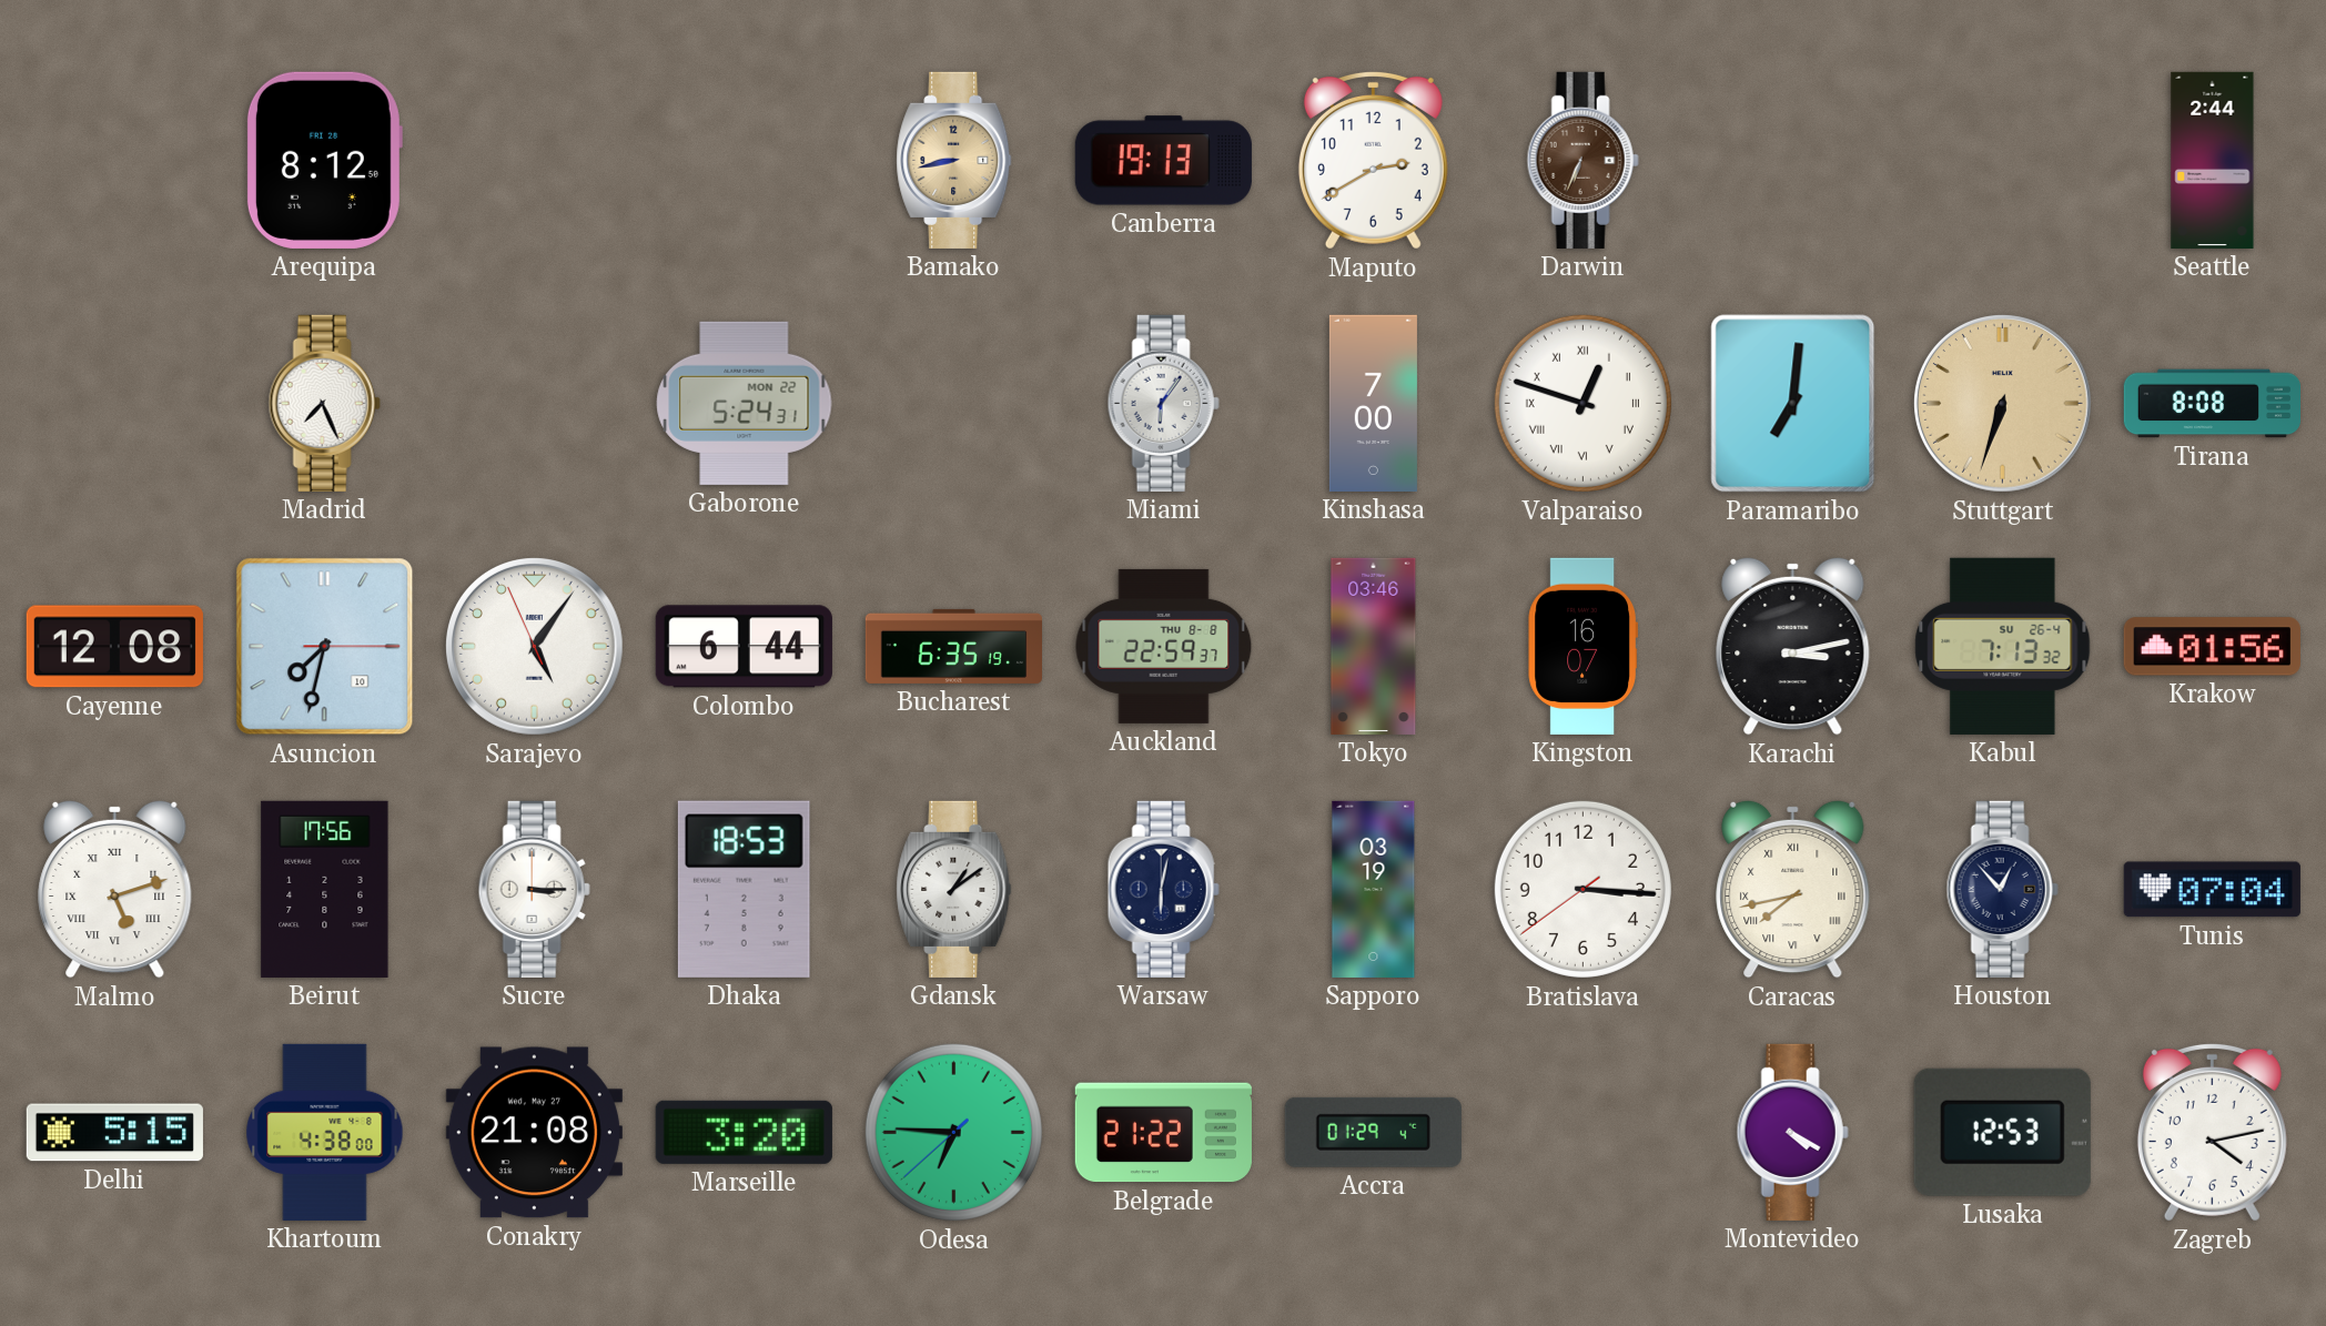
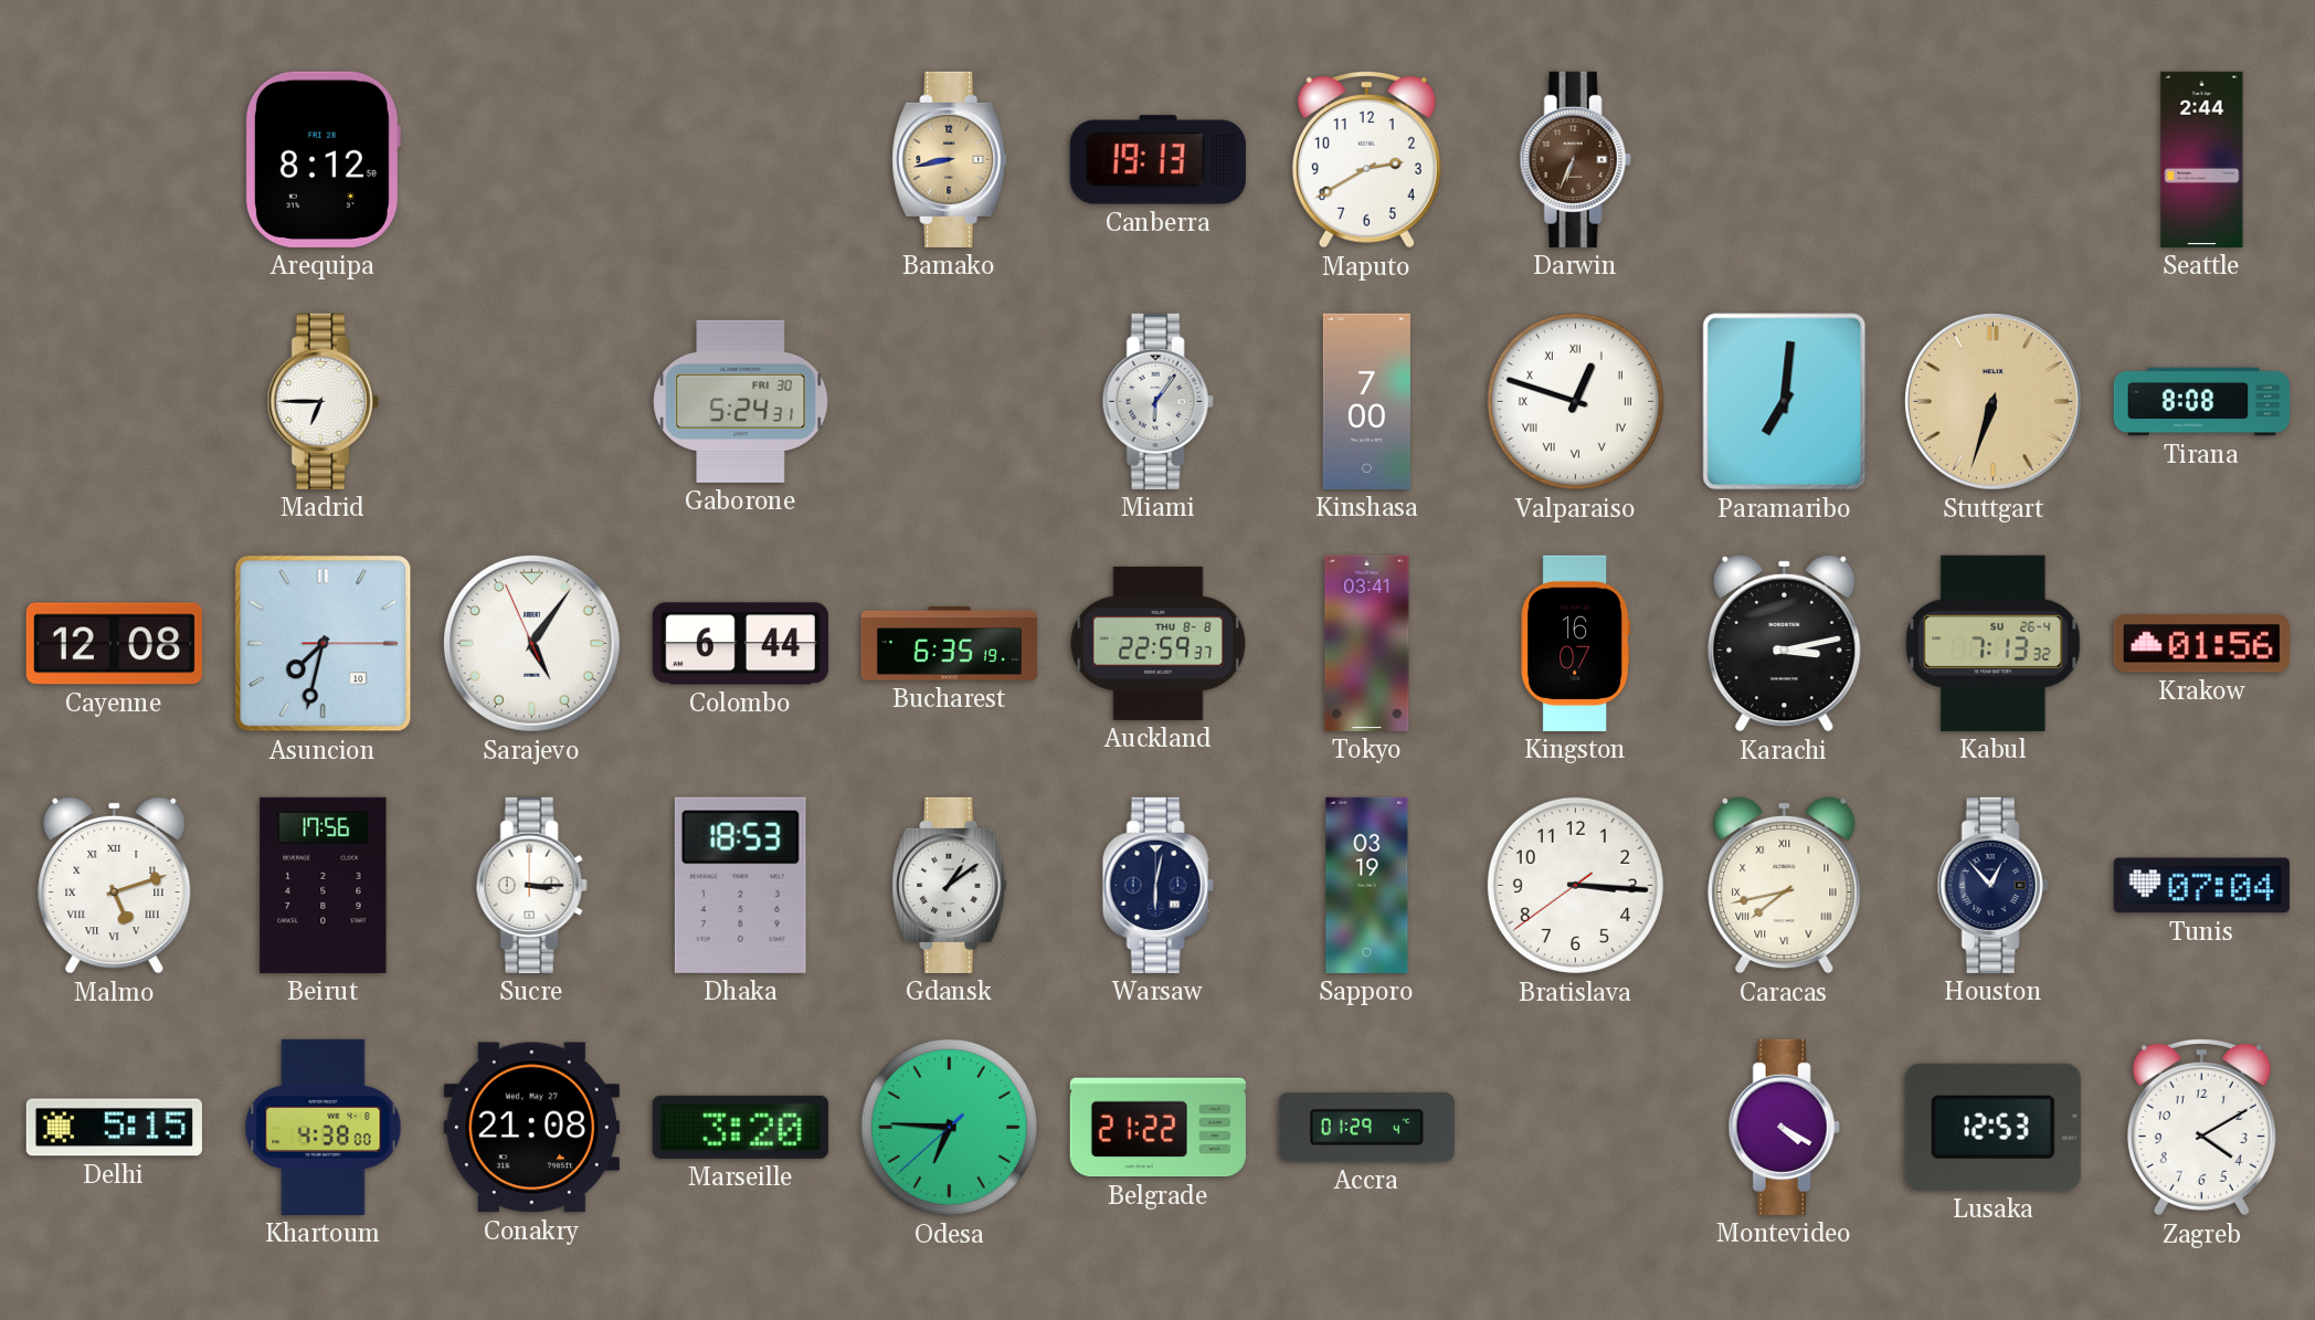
Madrid: 7:26 -> 6:45
Gaborone date: MON 22 -> FRI 30
Tokyo: 03:46 -> 03:41
Zagreb: 4:13 -> 4:10
